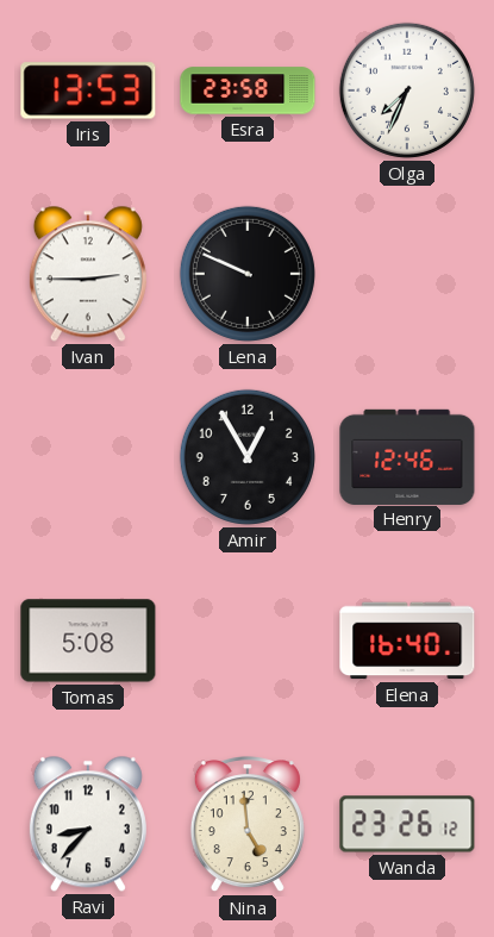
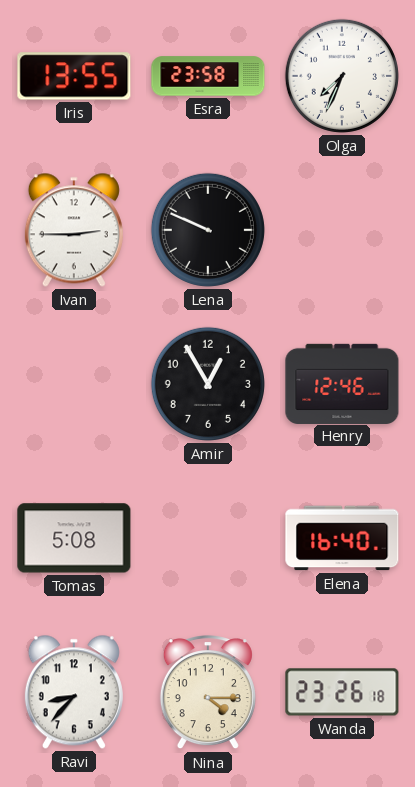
Iris: 13:53 -> 13:55
Nina: 4:59 -> 4:15
Wanda: 23:26:12 -> 23:26:18
